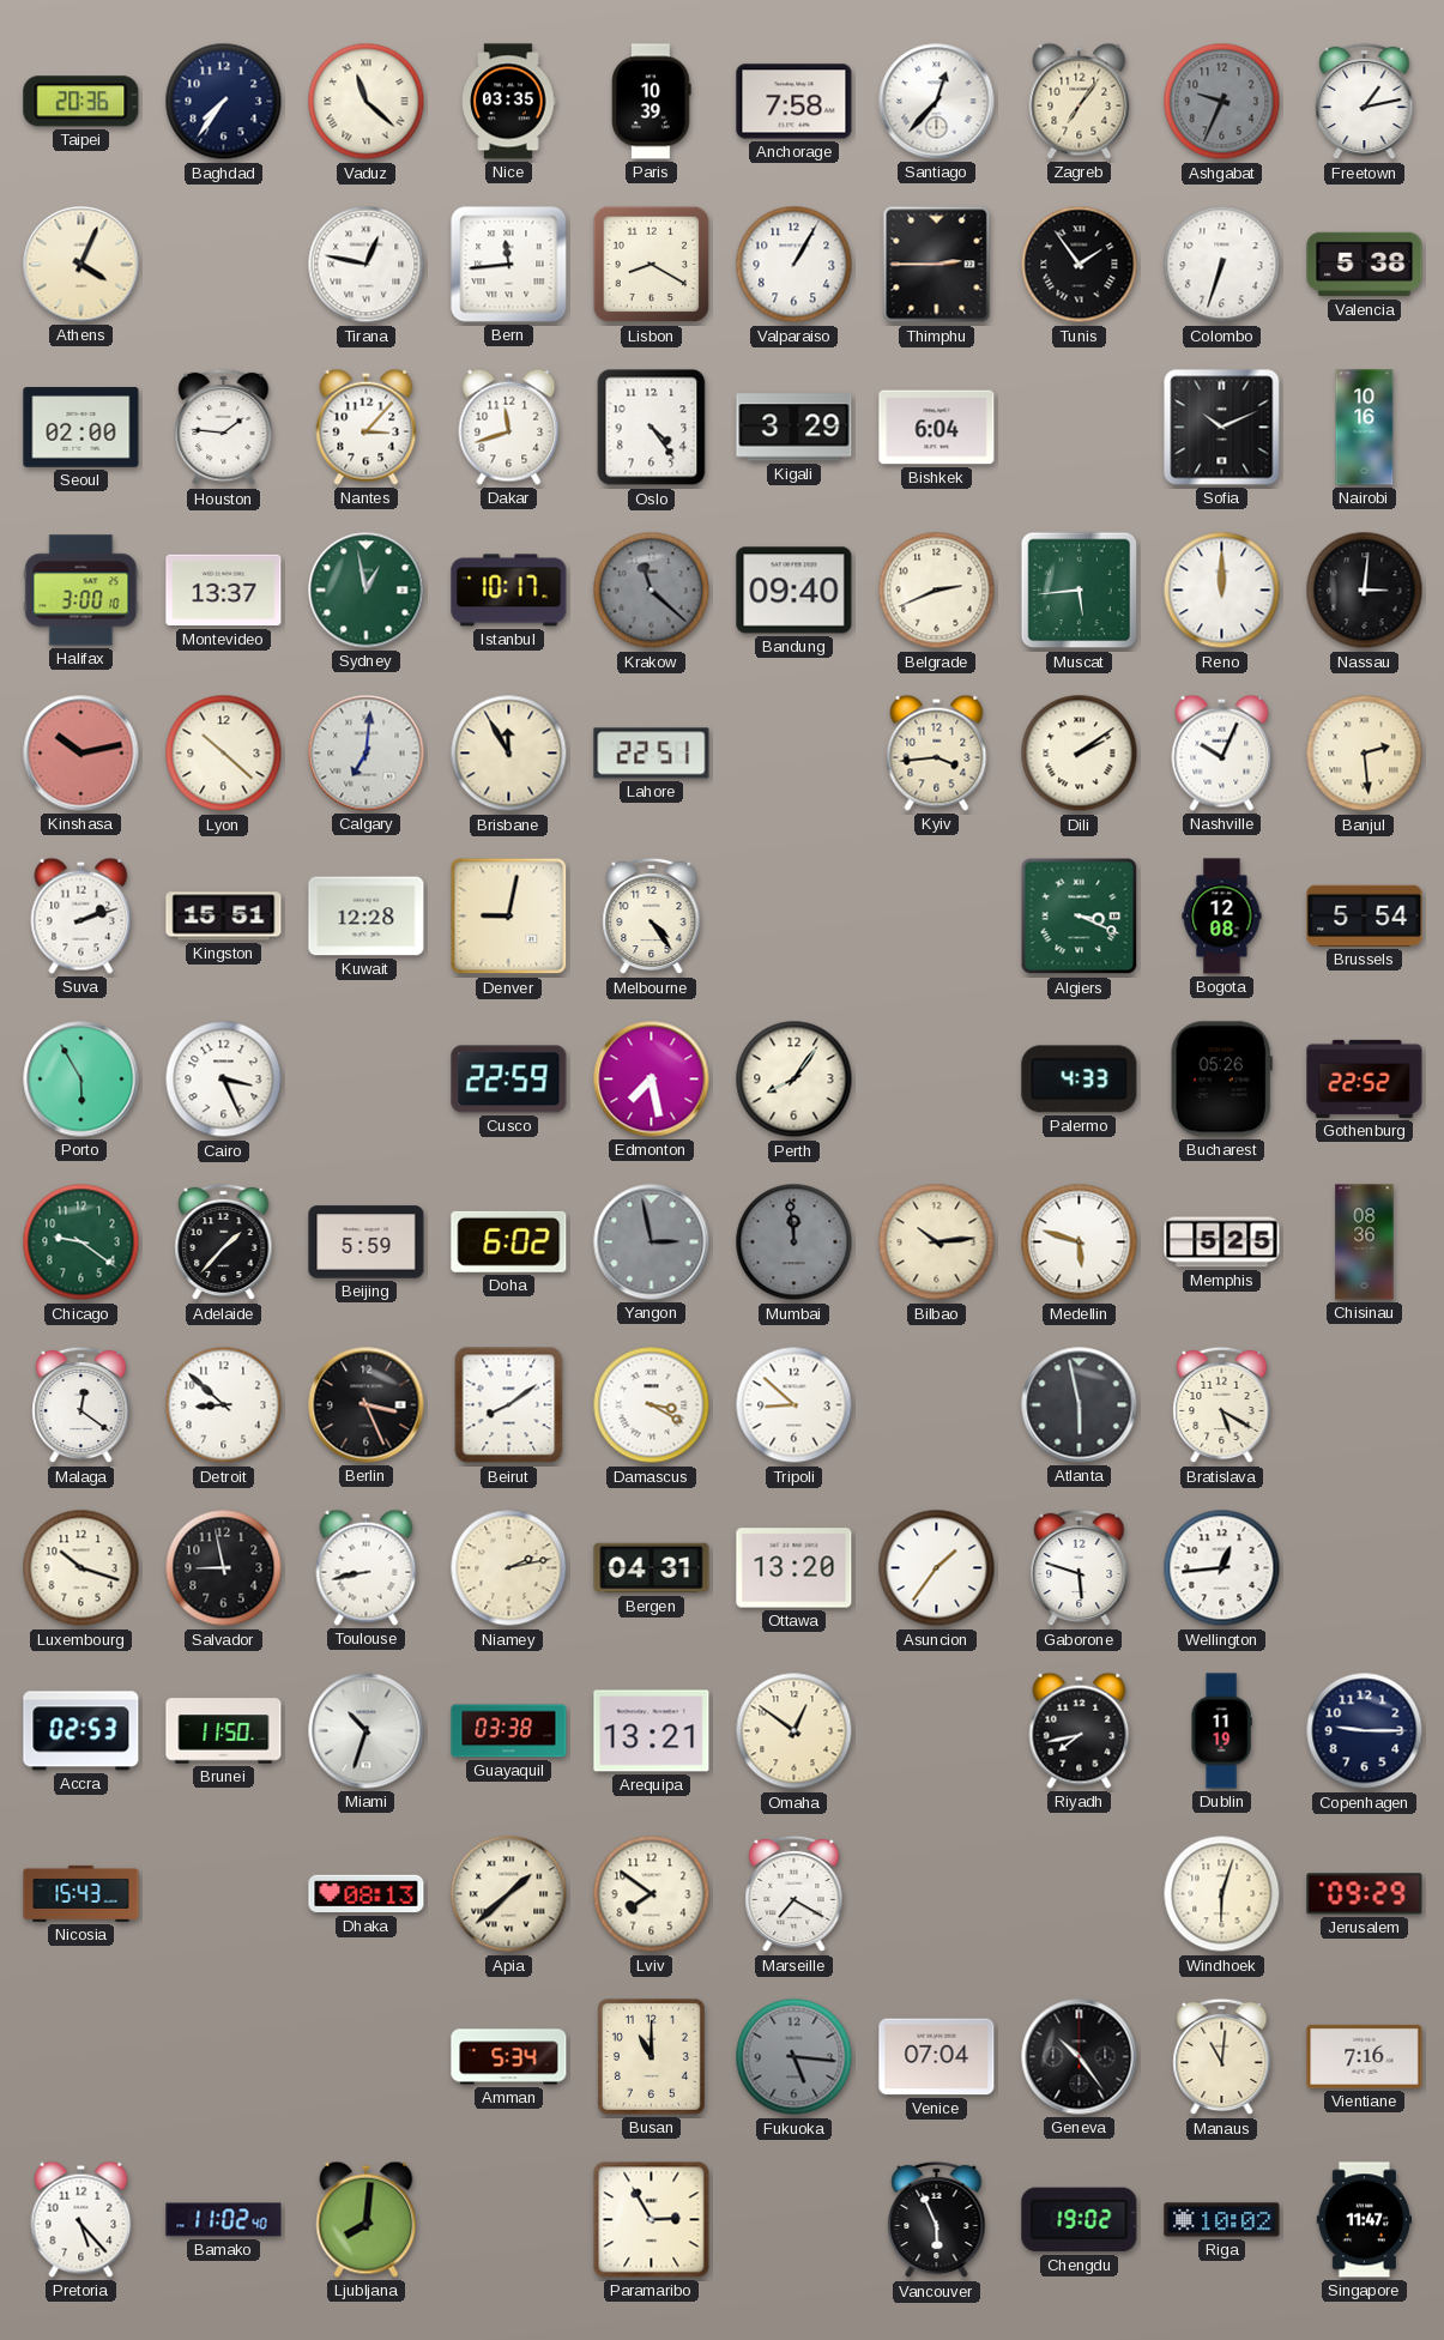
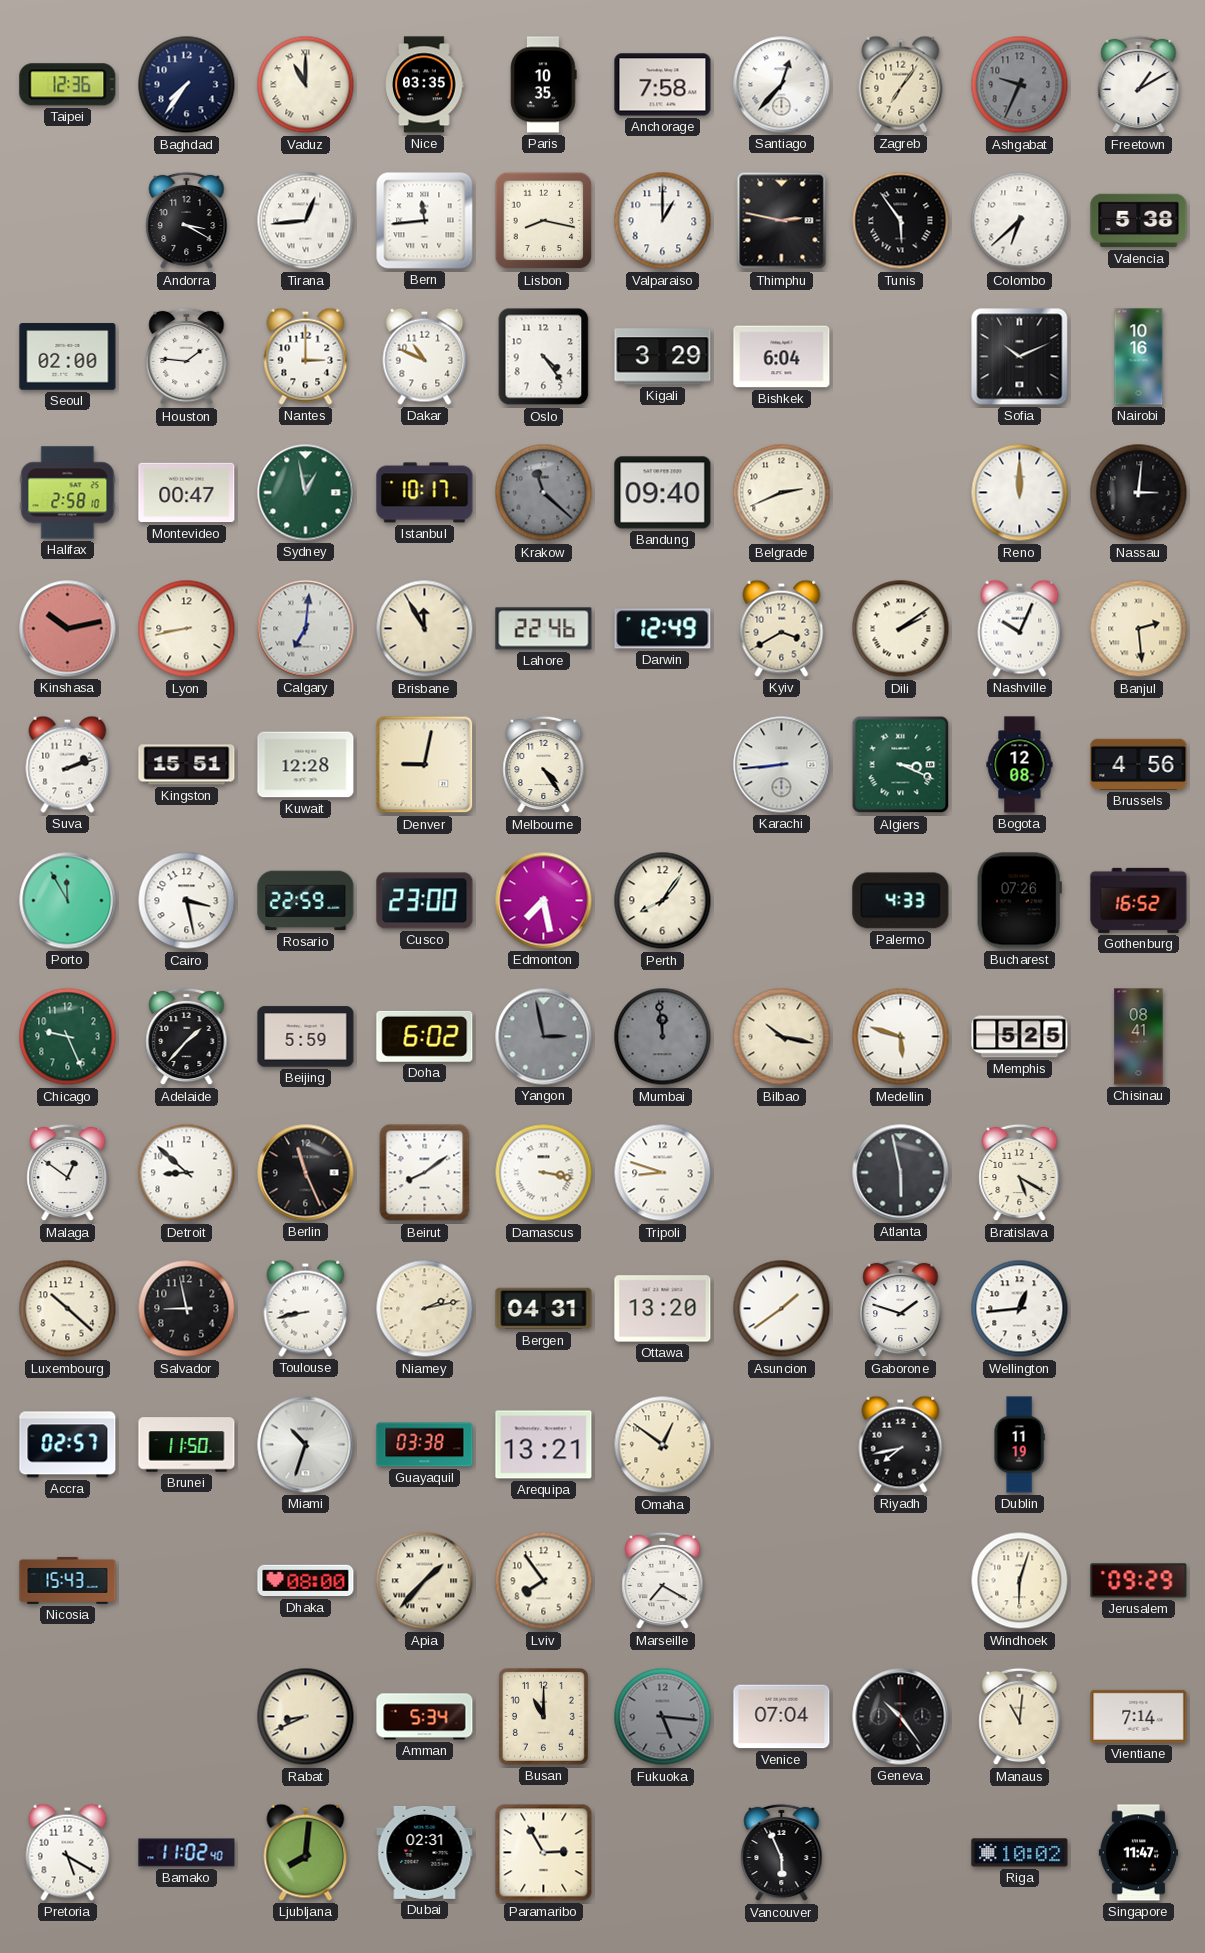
Taipei: 20:36 -> 12:36
Vaduz: 11:22 -> 11:00
Paris: 10:39 -> 10:35
Freetown: 1:13 -> 1:10
Athens: 4:04 -> none
Andorra: none -> 3:20
Tirana: 12:47 -> 12:44
Lisbon: 8:20 -> 8:17
Valparaiso: 1:05 -> 1:00
Thimphu: 2:45 -> 2:47
Tunis: 1:54 -> 5:54
Colombo: 6:33 -> 6:38
Nantes: 3:07 -> 3:00
Dakar: 11:42 -> 10:49
Halifax: 3:00 -> 2:58
Montevideo: 13:37 -> 00:47
Muscat: 5:44 -> none
Lyon: 10:22 -> 8:43
Lahore: 22:51 -> 22:46
Darwin: none -> 12:49
Kyiv: 3:44 -> 3:40
Karachi: none -> 8:44
Brussels: 5:54 -> 4:56
Porto: 5:55 -> 11:55
Cairo: 3:26 -> 3:28
Rosario: none -> 22:59
Cusco: 22:59 -> 23:00
Bucharest: 05:26 -> 07:26
Gothenburg: 22:52 -> 16:52
Chicago: 9:21 -> 9:26
Bilbao: 10:14 -> 10:17
Chisinau: 08:36 -> 08:41
Malaga: 12:21 -> 12:51
Berlin: 3:26 -> 11:26
Damascus: 3:20 -> 3:17
Tripoli: 8:52 -> 8:48
Luxembourg: 10:18 -> 10:22
Asuncion: 1:36 -> 1:39
Gaborone: 5:48 -> 1:48
Accra: 02:53 -> 02:57
Copenhagen: 9:15 -> none
Dhaka: 08:13 -> 08:00
Apia: 1:38 -> 1:37
Lviv: 7:51 -> 7:54
Rabat: none -> 8:41
Vientiane: 7:16 -> 7:14
Pretoria: 5:23 -> 5:20
Dubai: none -> 02:31
Chengdu: 19:02 -> none
